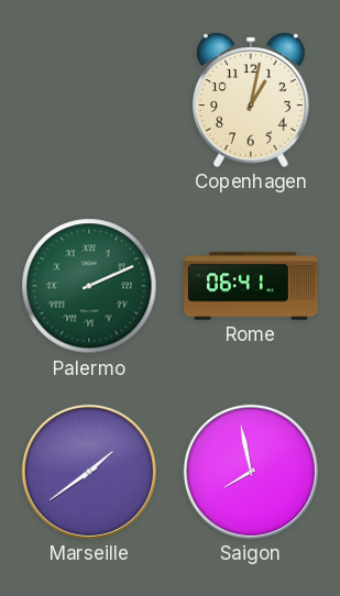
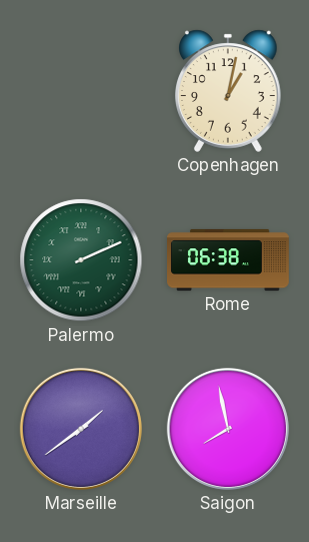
Rome: 06:41 -> 06:38
